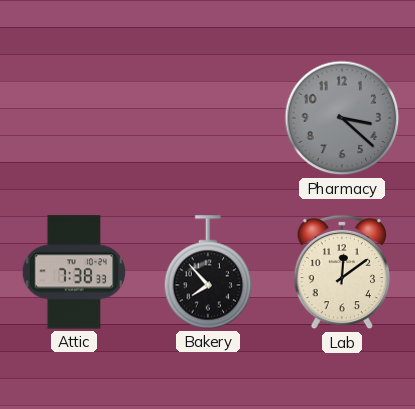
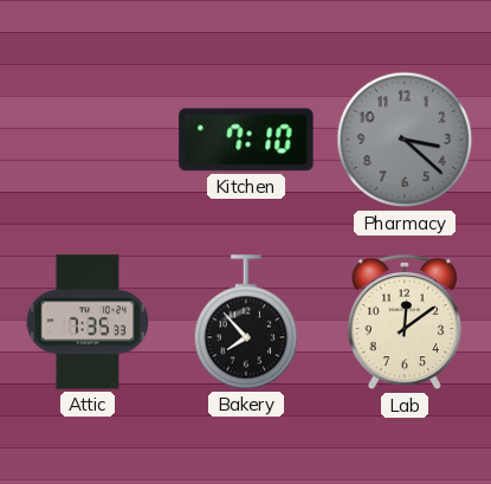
Kitchen: none -> 7:10
Attic: 7:38 -> 7:35
